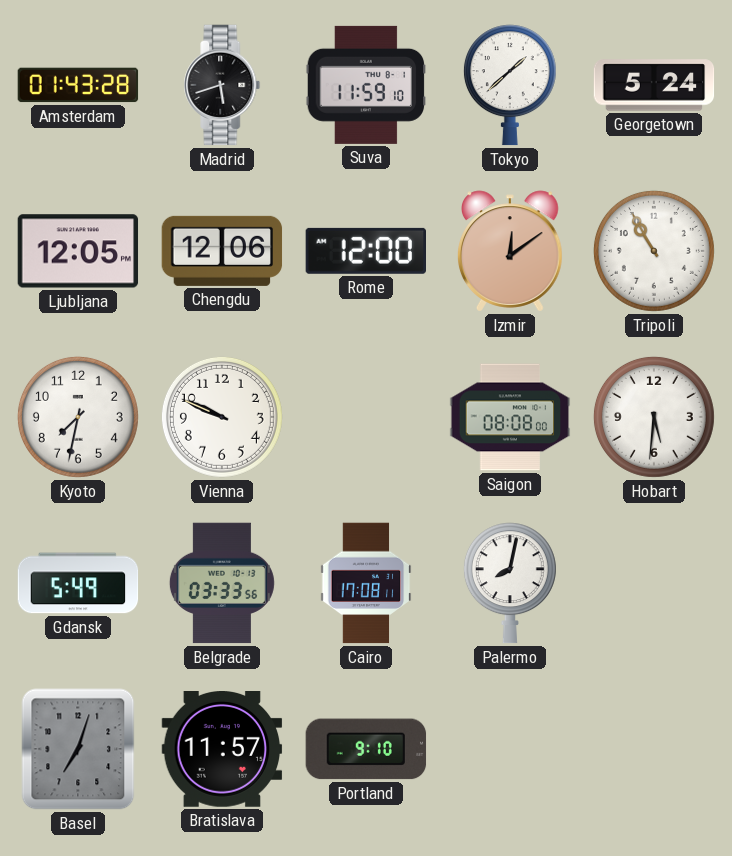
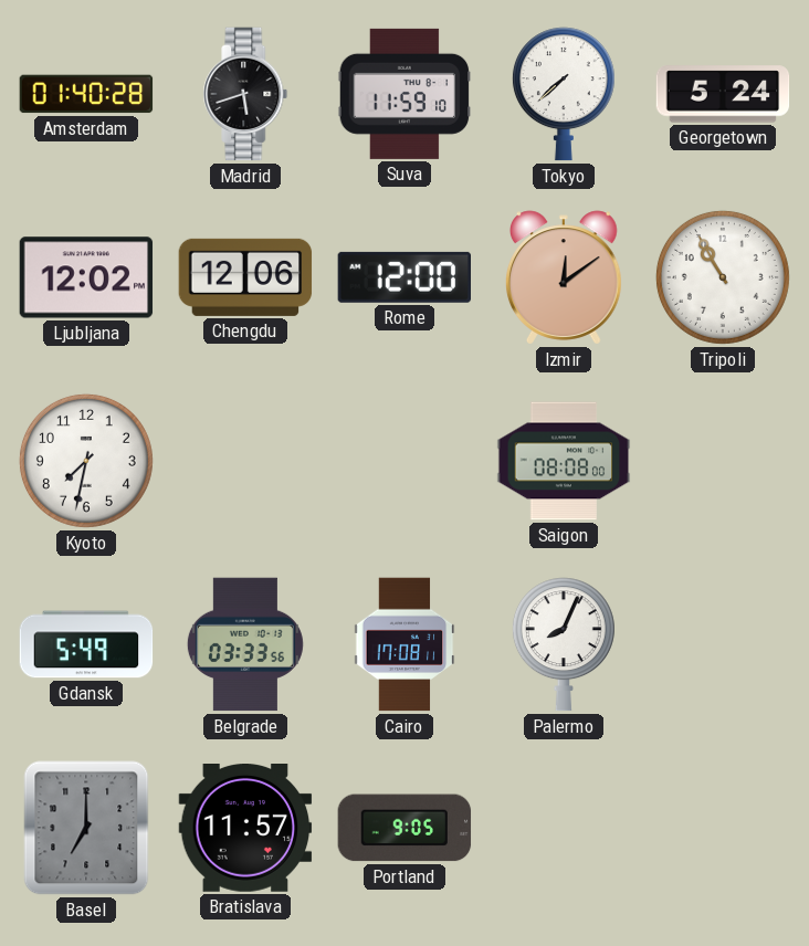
Amsterdam: 01:43 -> 01:40
Tokyo: 1:38 -> 7:38
Ljubljana: 12:05 -> 12:02
Vienna: 9:49 -> none
Hobart: 5:31 -> none
Palermo: 8:02 -> 8:04
Basel: 7:03 -> 7:00
Portland: 9:10 -> 9:05
